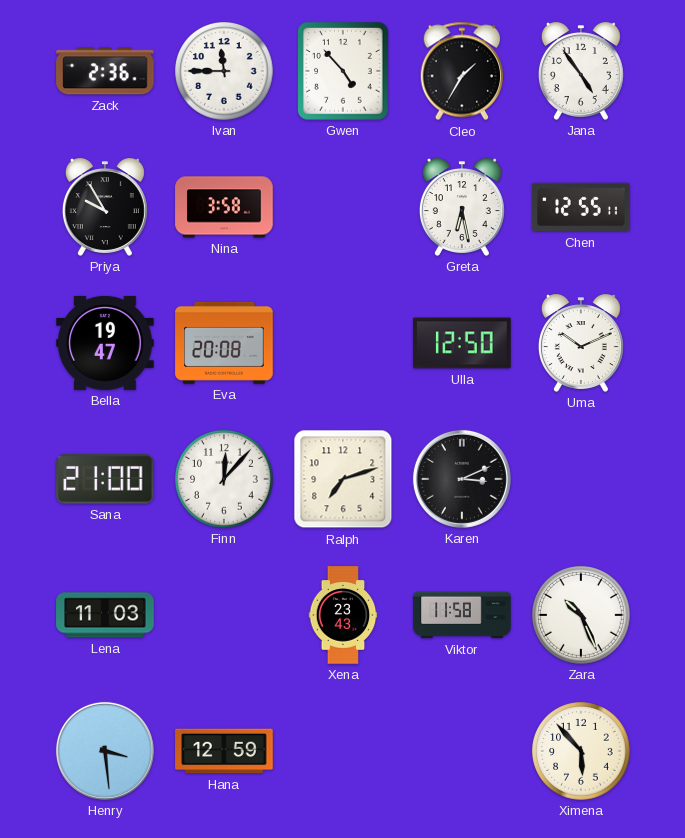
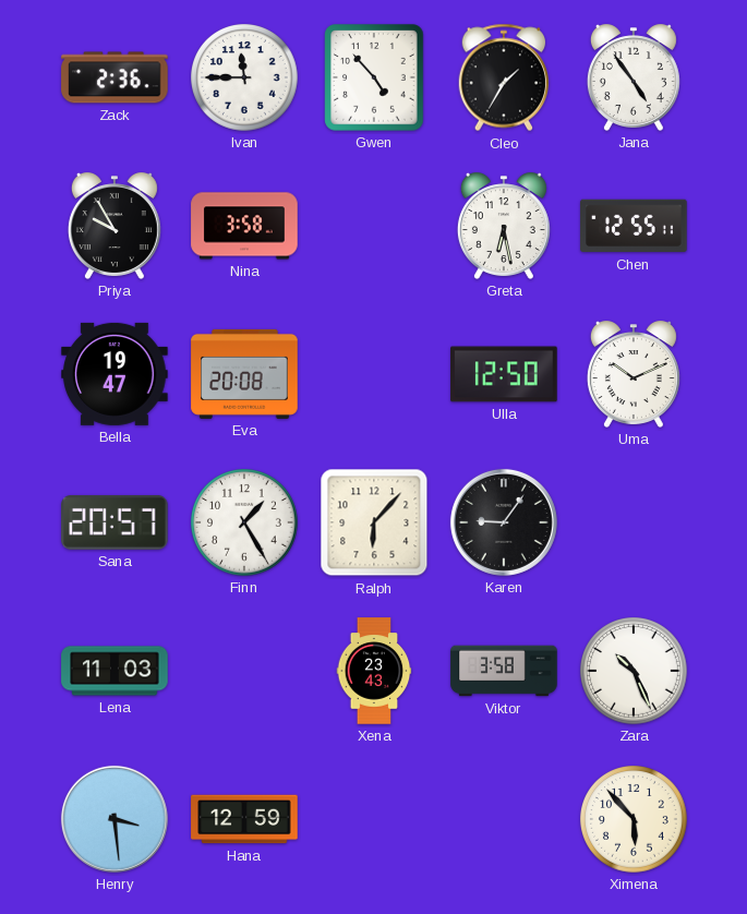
Sana: 21:00 -> 20:57
Finn: 12:07 -> 1:25
Ralph: 7:12 -> 6:07
Karen: 3:11 -> 9:06
Viktor: 11:58 -> 3:58
